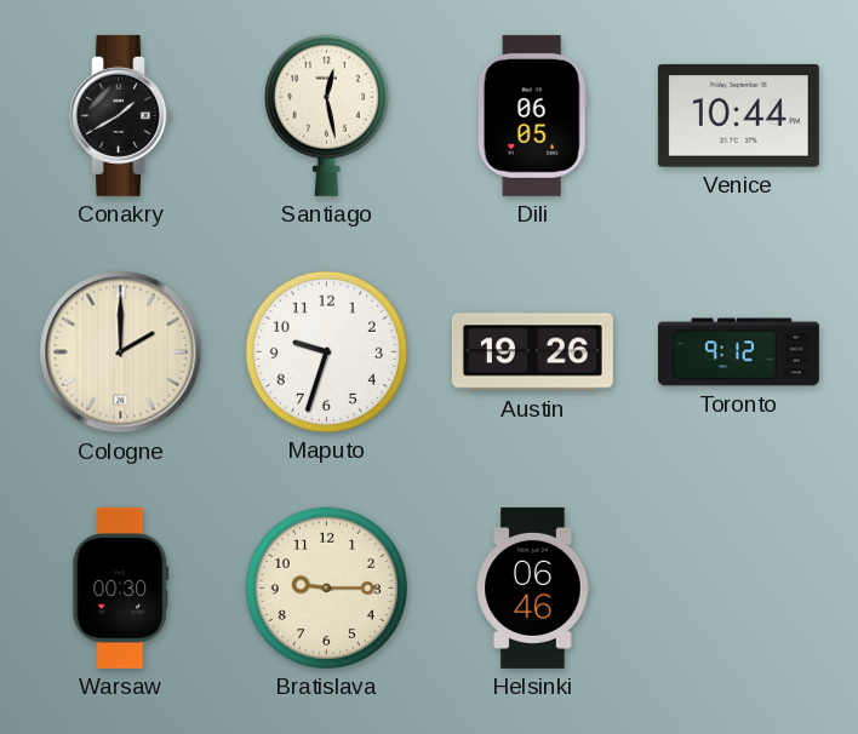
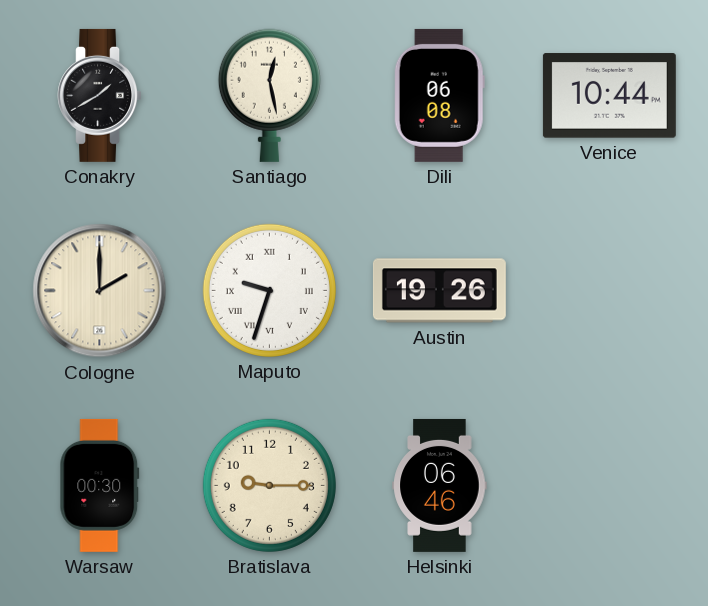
Dili: 06:05 -> 06:08
Maputo numerals: Arabic -> Roman
Toronto: 9:12 -> none
